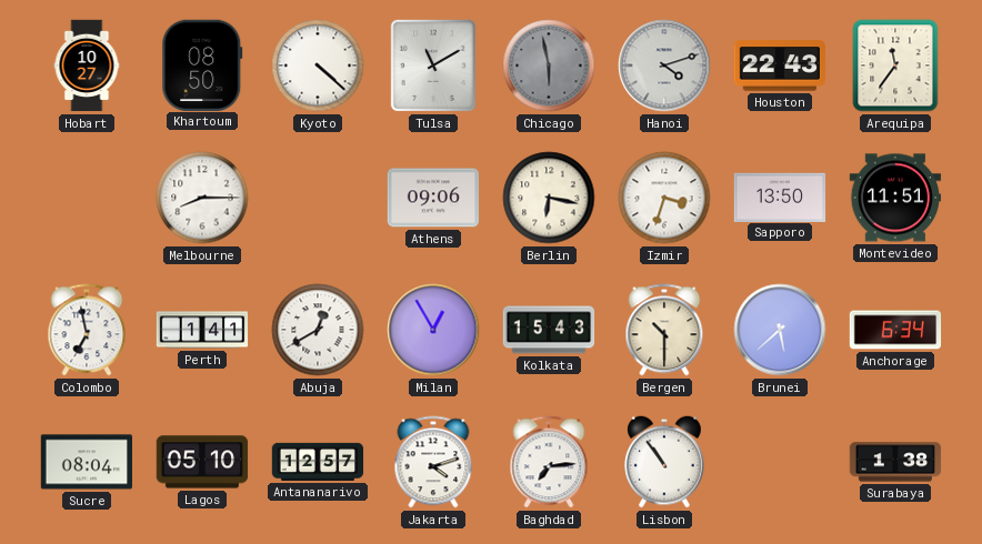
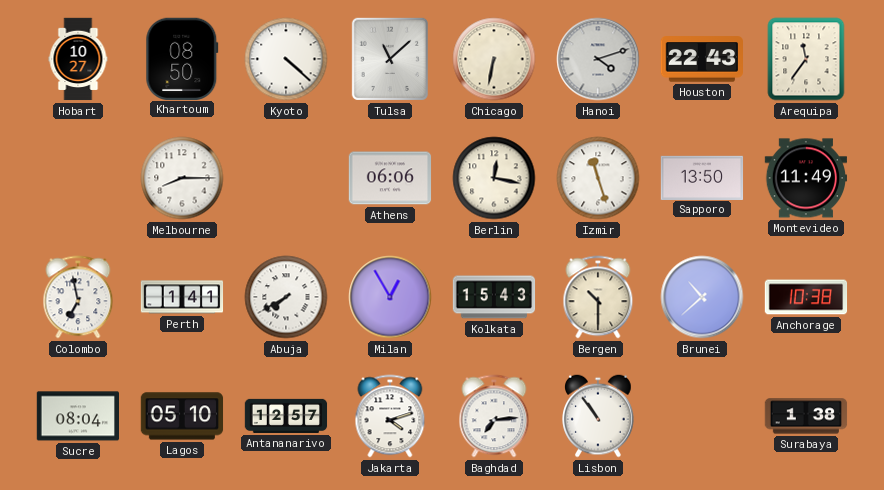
Tulsa: 11:10 -> 11:08
Chicago: 5:58 -> 6:32
Chicago dial: grey -> cream
Athens: 09:06 -> 06:06
Berlin: 6:17 -> 12:17
Izmir: 3:33 -> 11:27
Montevideo: 11:51 -> 11:49
Abuja: 12:40 -> 7:40
Brunei: 5:38 -> 10:38
Anchorage: 6:34 -> 10:38
